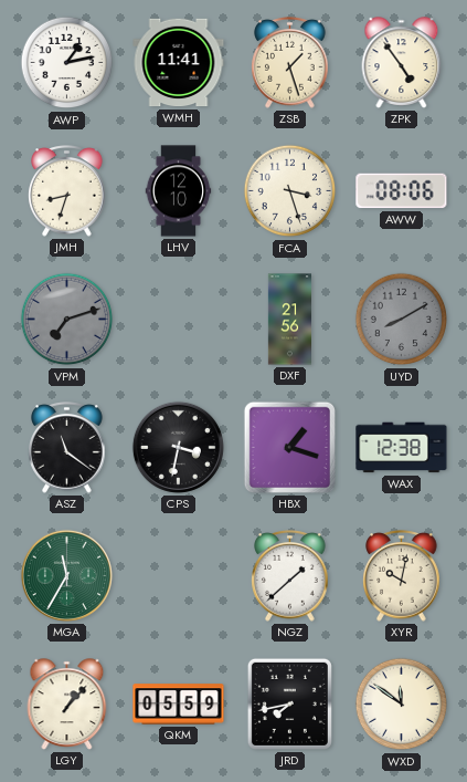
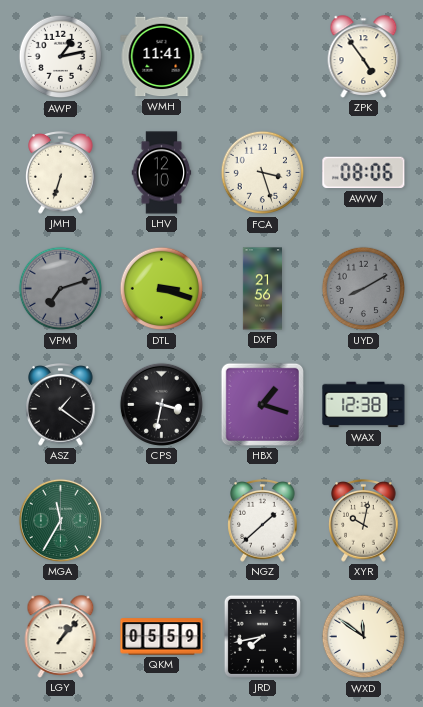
ZSB: 1:27 -> none
JMH: 8:33 -> 6:33
DTL: none -> 3:18
ASZ: 11:21 -> 1:21
